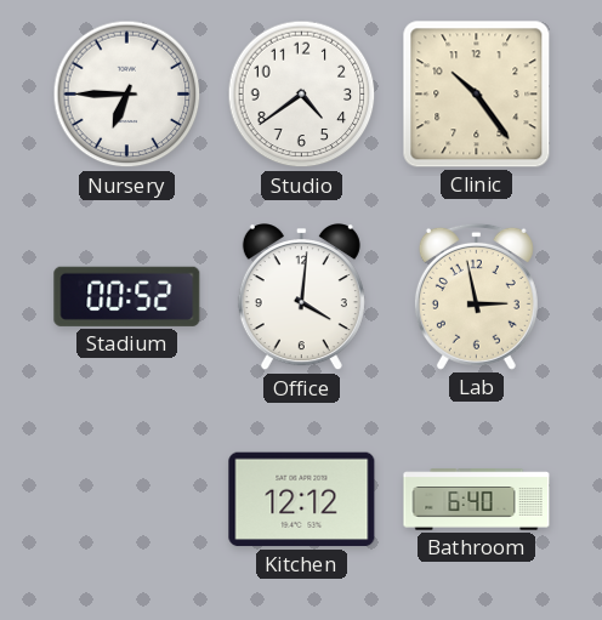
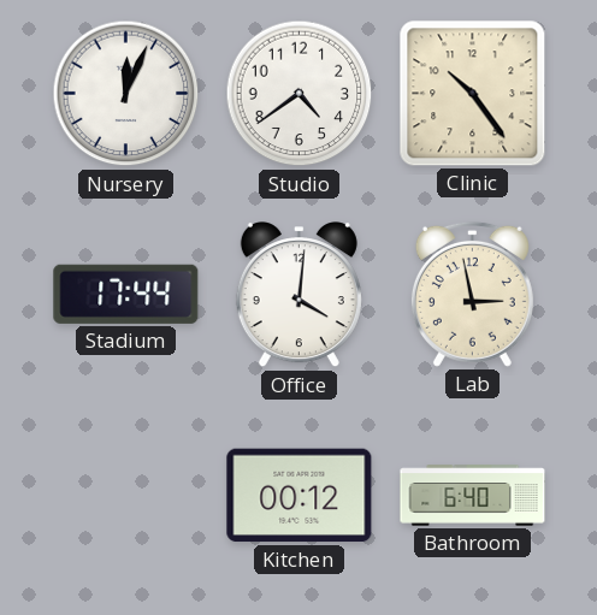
Nursery: 6:45 -> 12:04
Stadium: 00:52 -> 17:44
Kitchen: 12:12 -> 00:12
